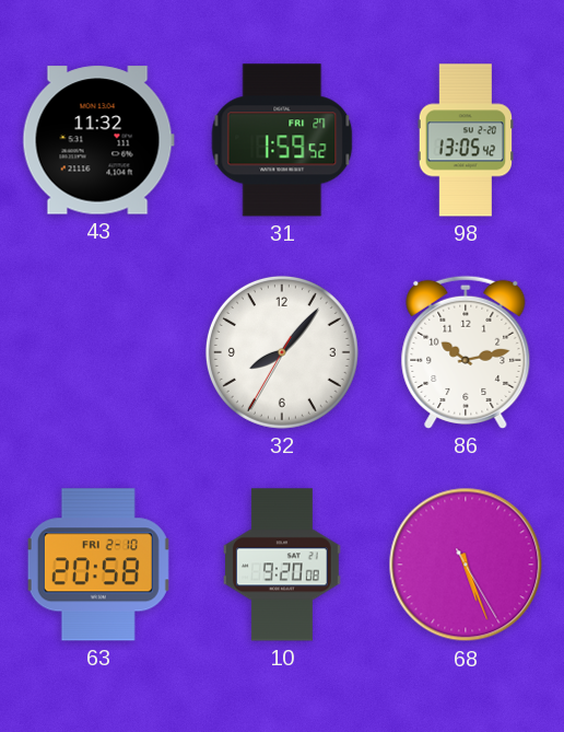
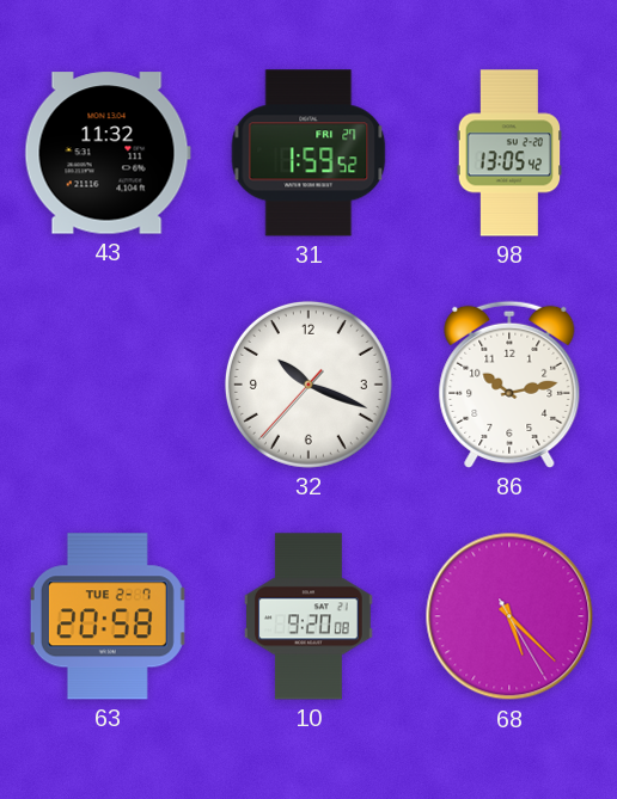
32: 8:06 -> 10:18
63 date: FRI 2-10 -> TUE 2-7
68: 5:26 -> 5:22
